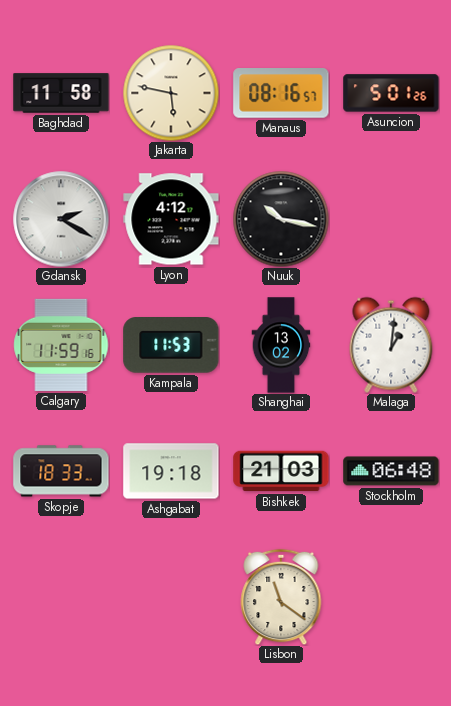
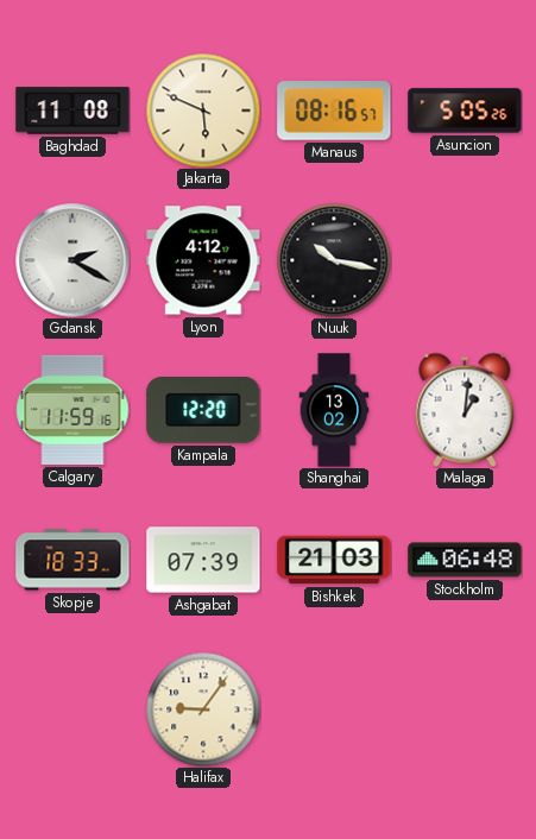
Baghdad: 11:58 -> 11:08
Jakarta: 5:47 -> 5:49
Asuncion: 5:01 -> 5:05
Kampala: 11:53 -> 12:20
Ashgabat: 19:18 -> 07:39
Halifax: none -> 9:06
Lisbon: 11:21 -> none
